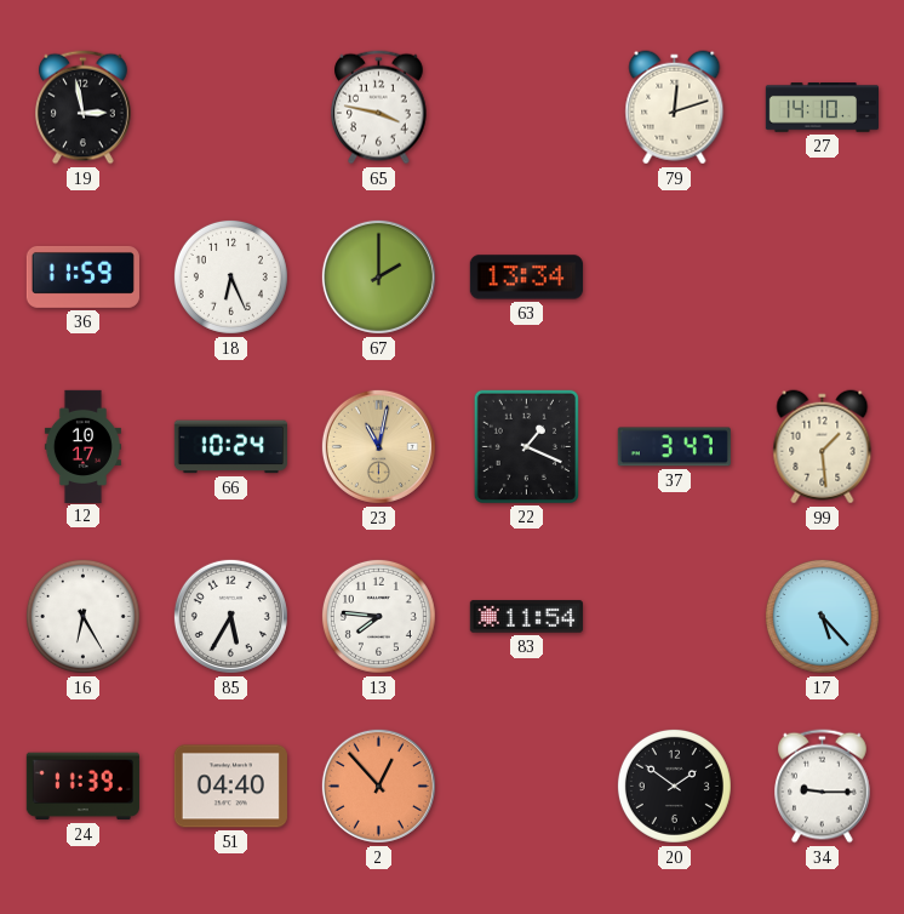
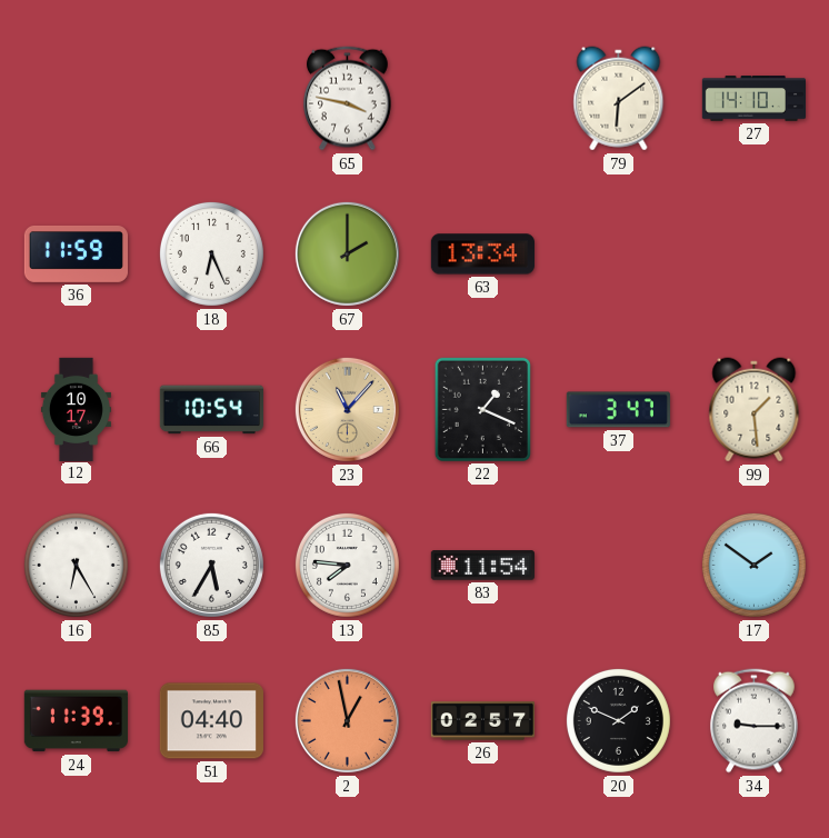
19: 2:58 -> none
79: 12:12 -> 6:09
66: 10:24 -> 10:54
23: 11:02 -> 11:07
17: 5:23 -> 1:51
2: 12:53 -> 12:58
26: none -> 02:57
20: 1:51 -> 1:49
